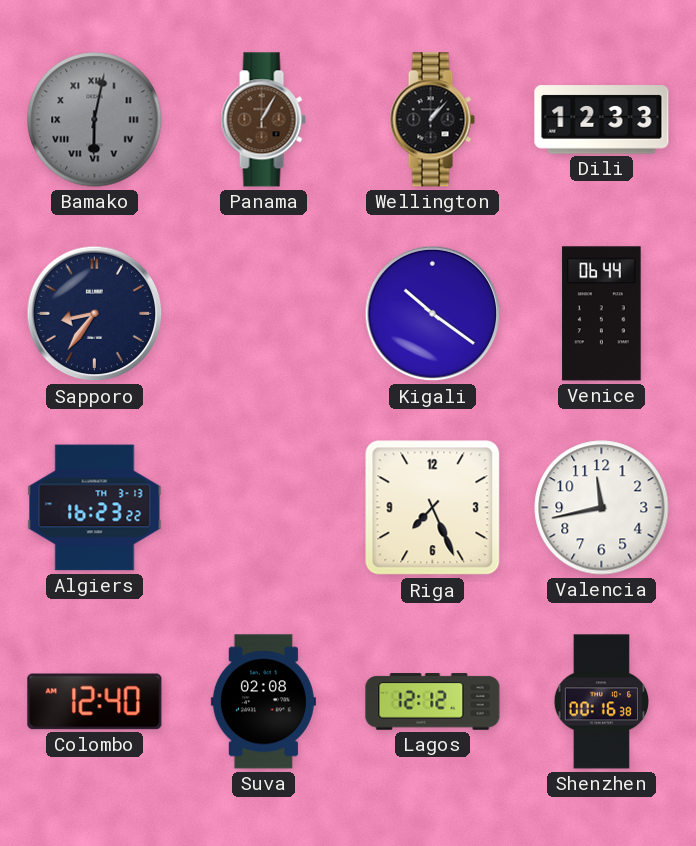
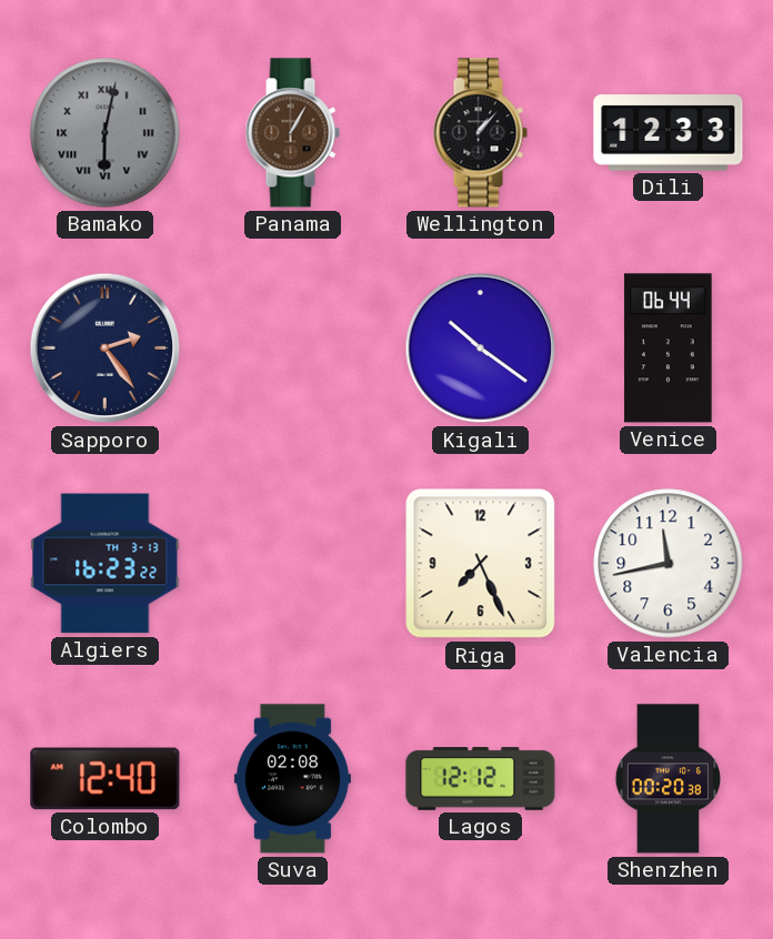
Sapporo: 8:36 -> 2:24
Shenzhen: 00:16 -> 00:20
